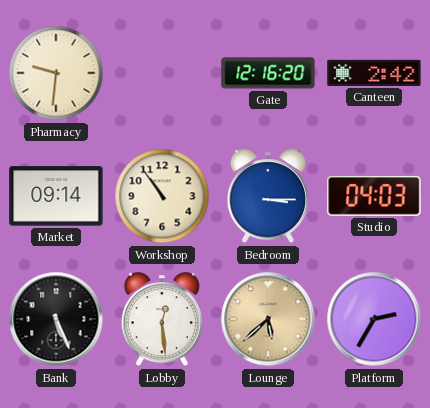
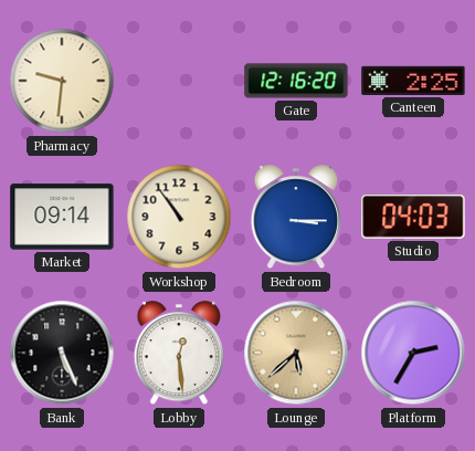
Canteen: 2:42 -> 2:25
